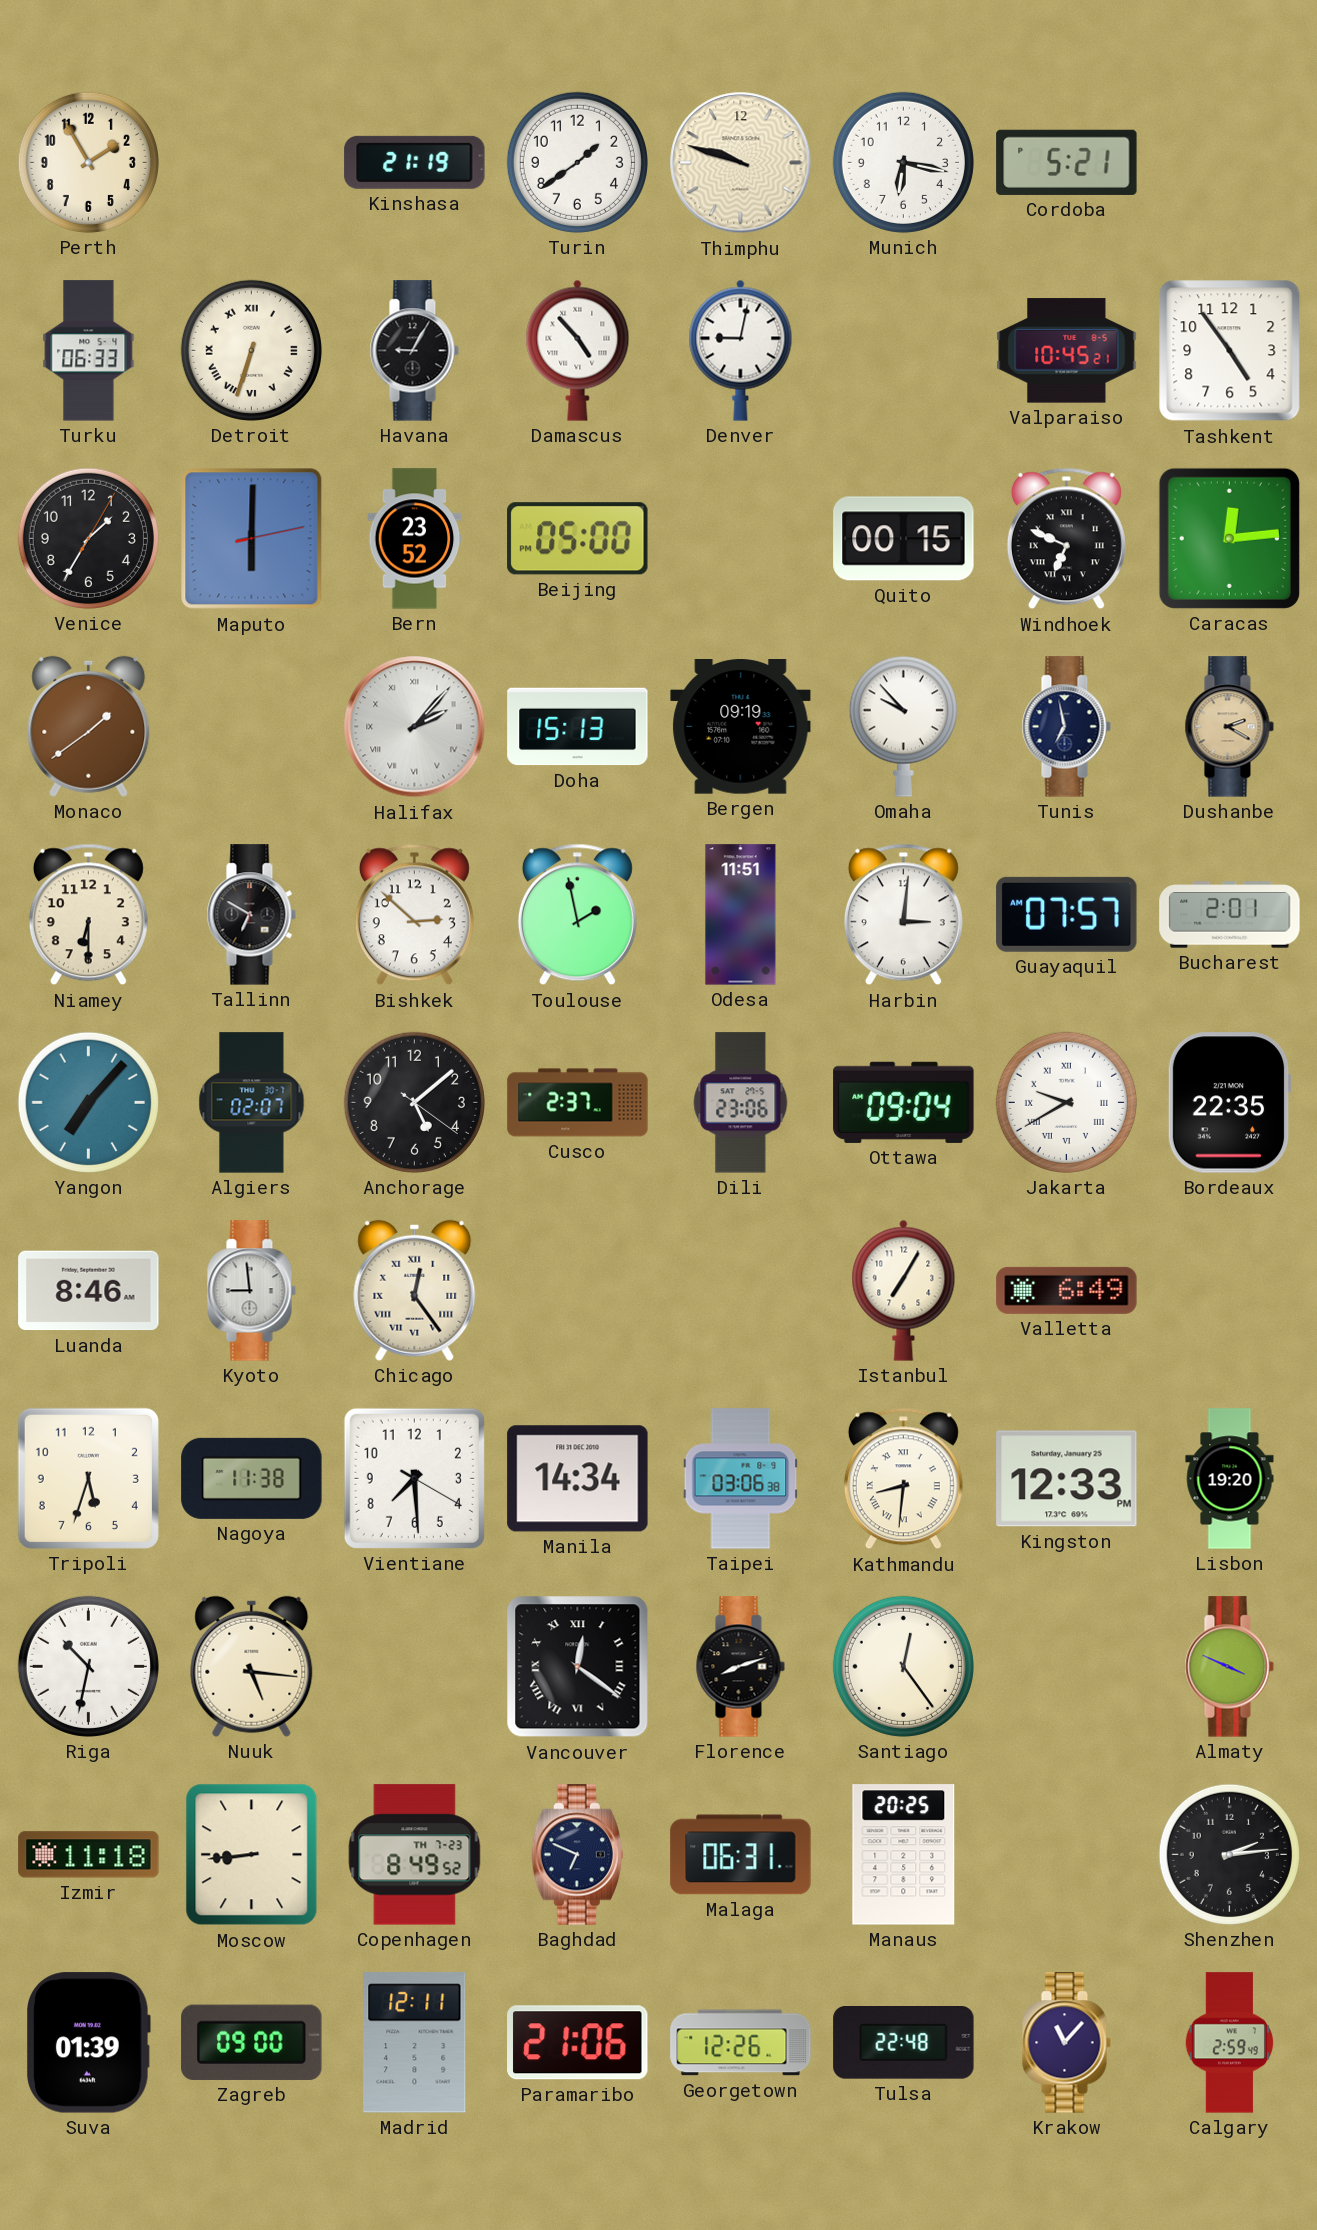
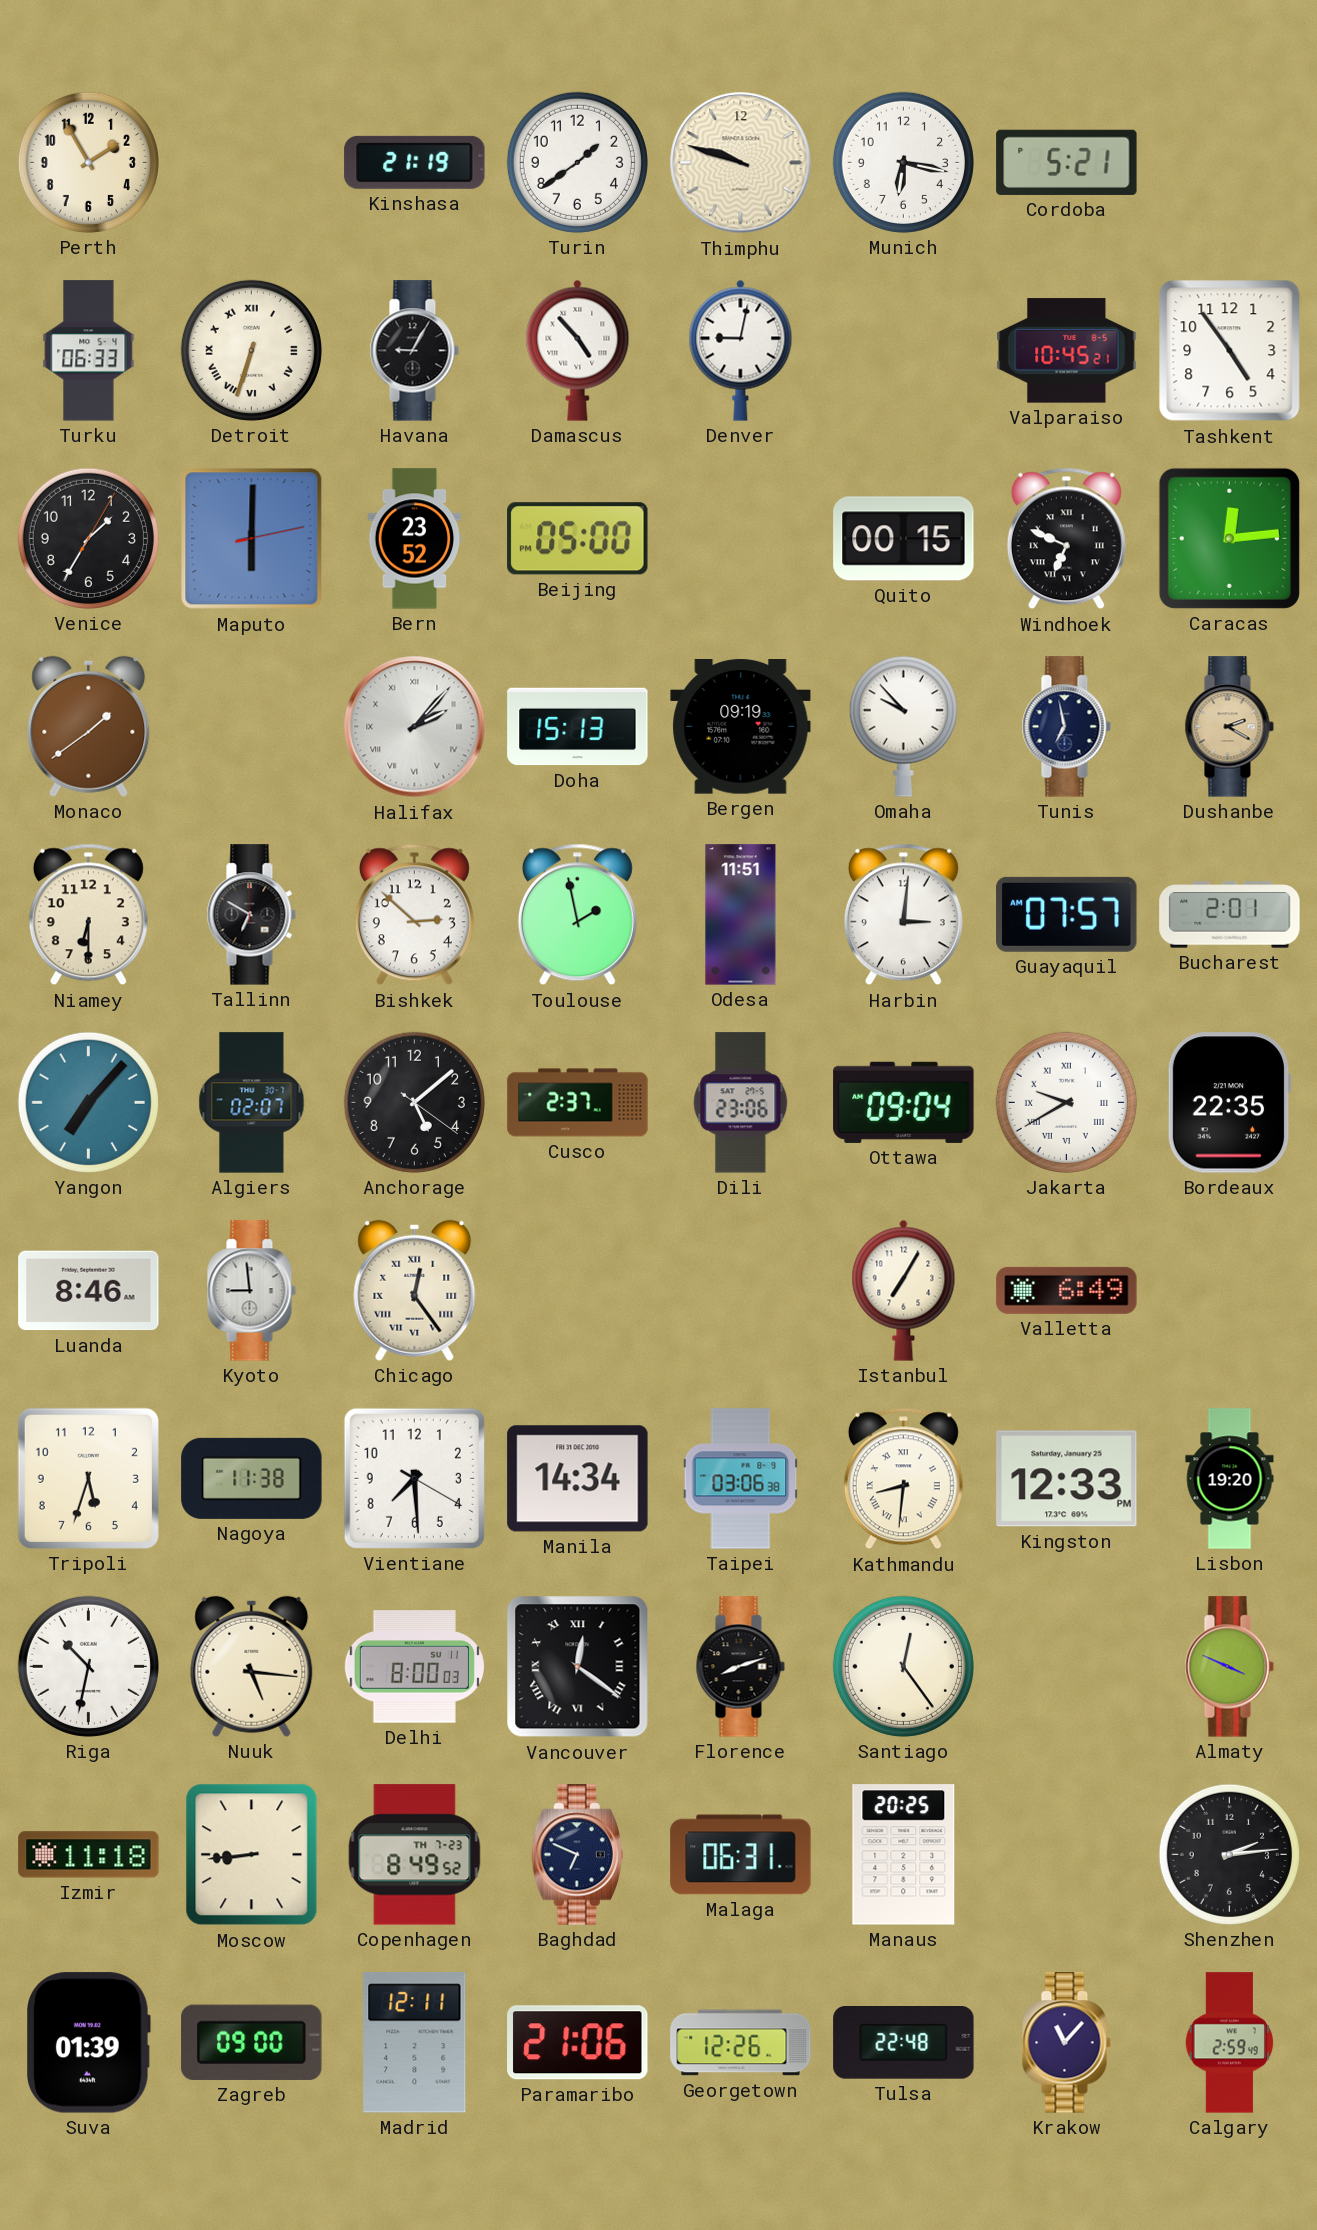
Delhi: none -> 8:00
